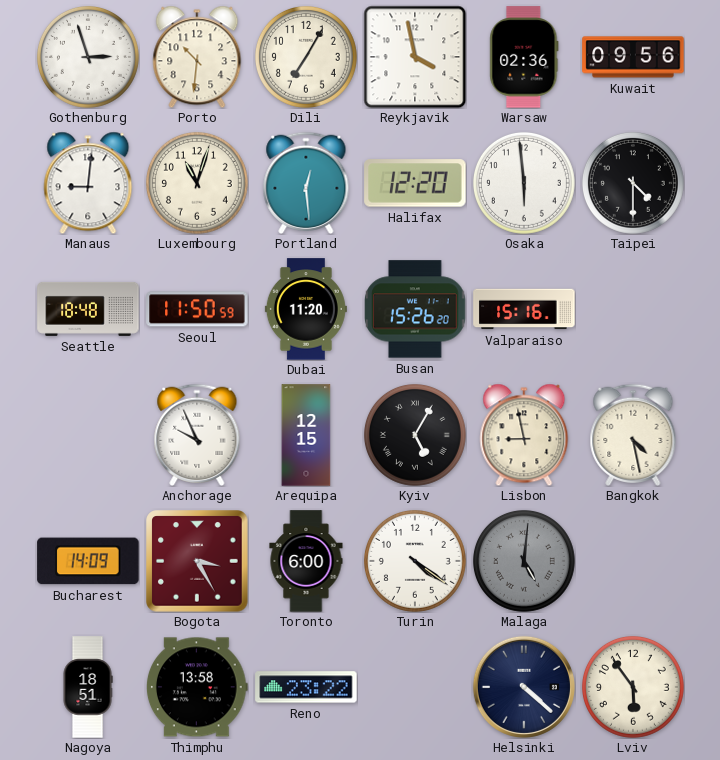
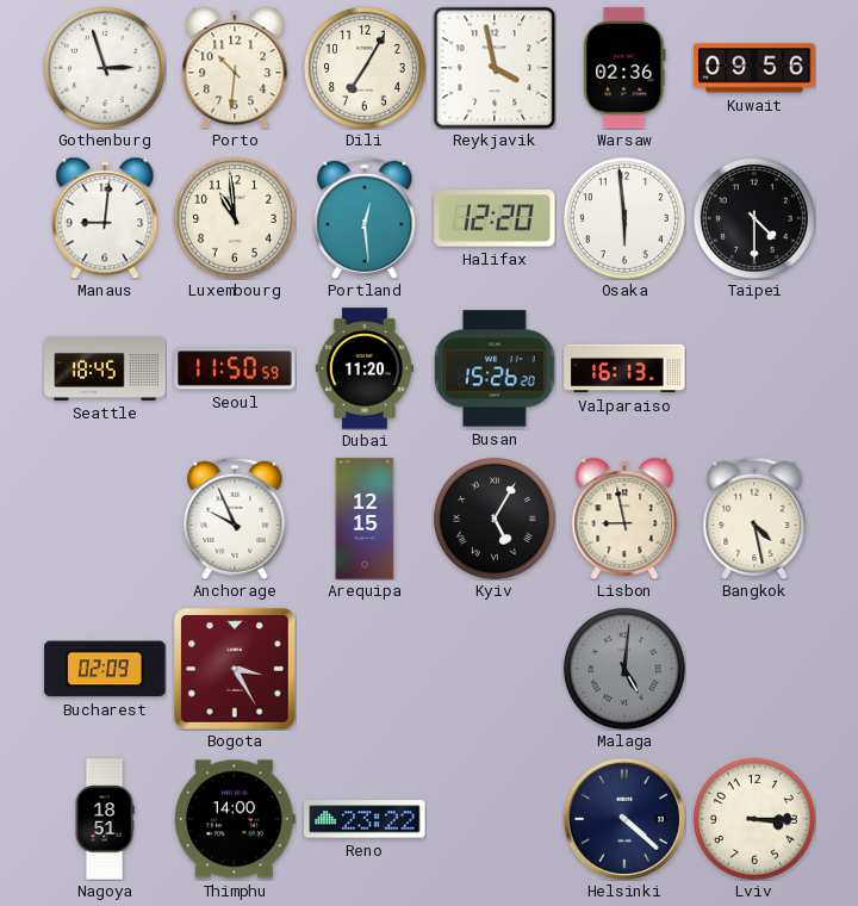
Luxembourg: 11:03 -> 10:59
Seattle: 18:48 -> 18:45
Valparaiso: 15:16 -> 16:13
Bucharest: 14:09 -> 02:09
Toronto: 6:00 -> none
Turin: 4:21 -> none
Thimphu: 13:58 -> 14:00
Lviv: 5:54 -> 3:15
